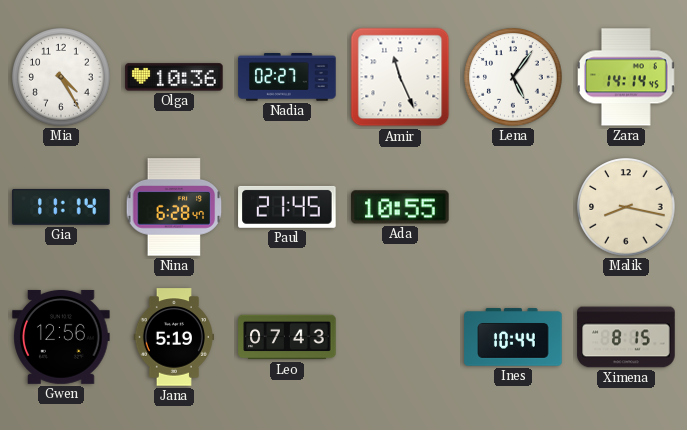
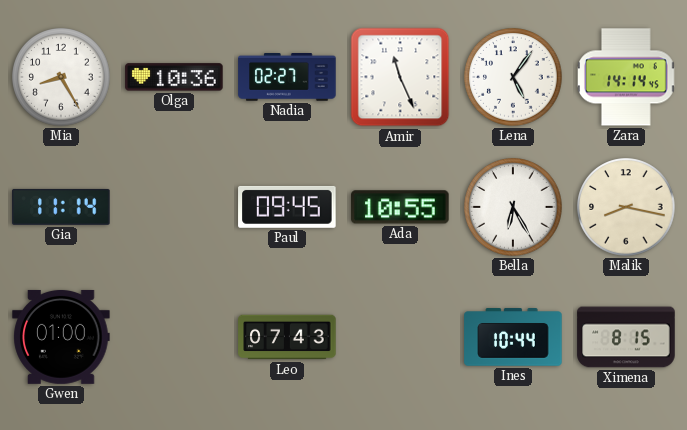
Mia: 4:25 -> 8:25
Nina: 6:28 -> none
Paul: 21:45 -> 09:45
Bella: none -> 6:25
Gwen: 12:56 -> 01:00
Jana: 5:19 -> none
